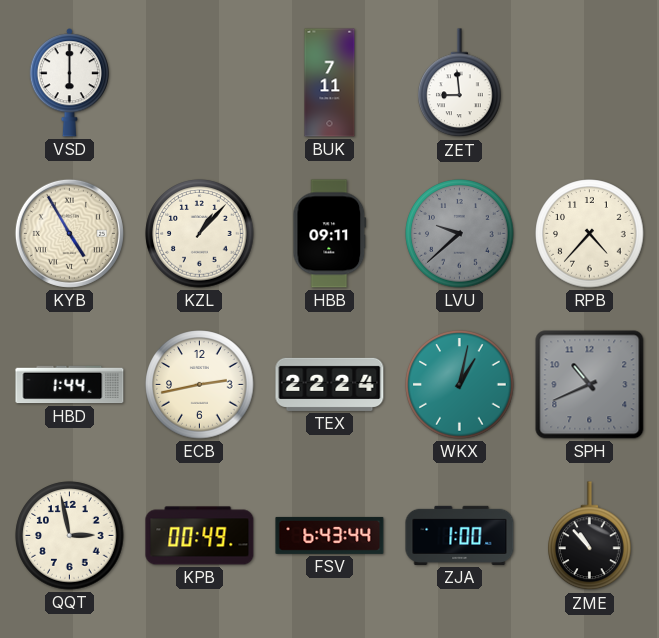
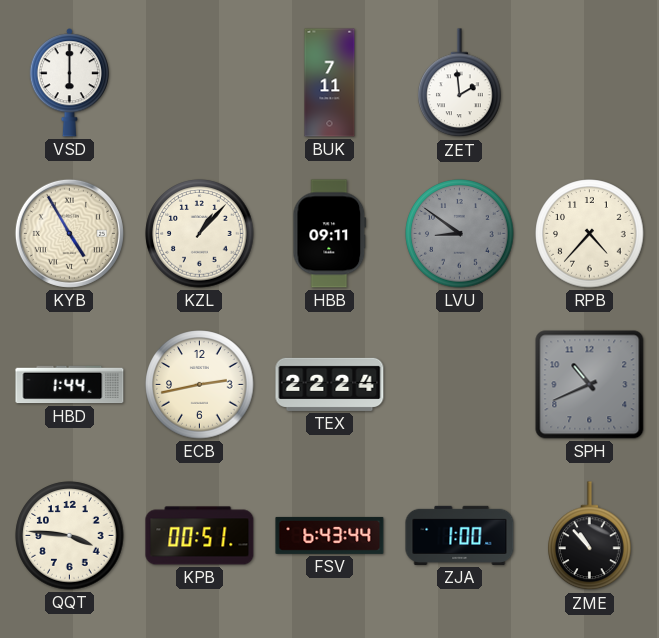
ZET: 8:59 -> 1:59
LVU: 9:38 -> 8:51
WKX: 1:02 -> none
QQT: 2:58 -> 3:46
KPB: 00:49 -> 00:51
